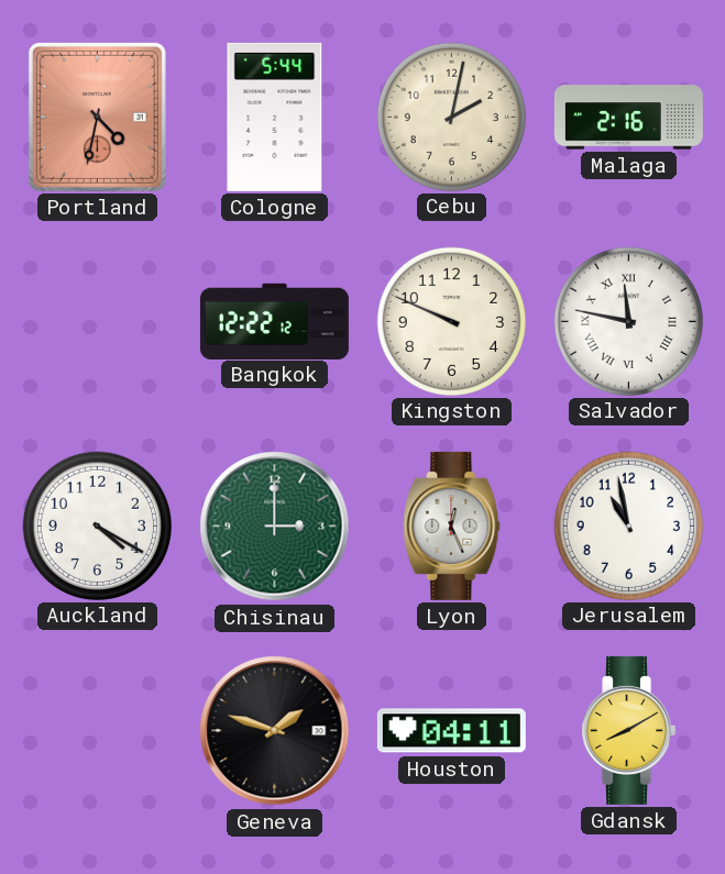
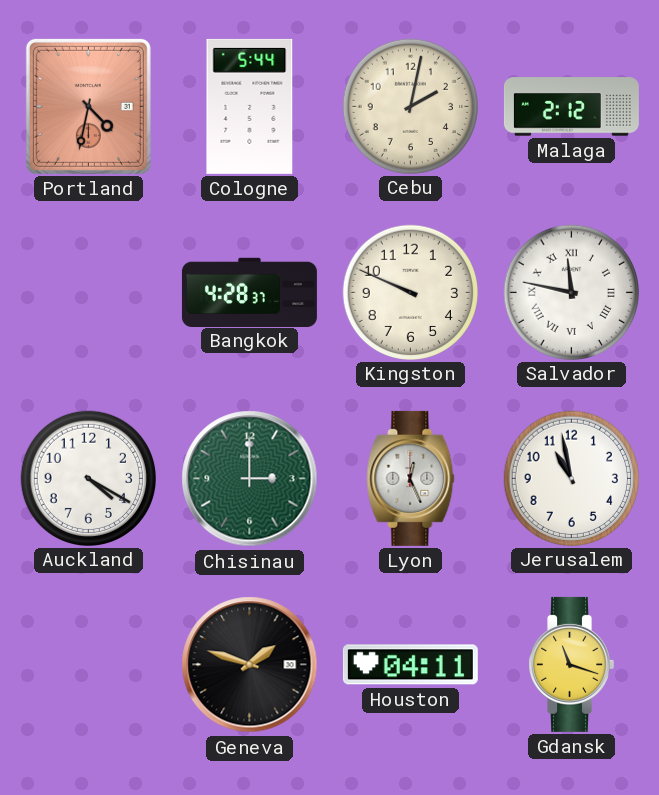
Malaga: 2:16 -> 2:12
Bangkok: 12:22 -> 4:28
Gdansk: 8:10 -> 11:18
